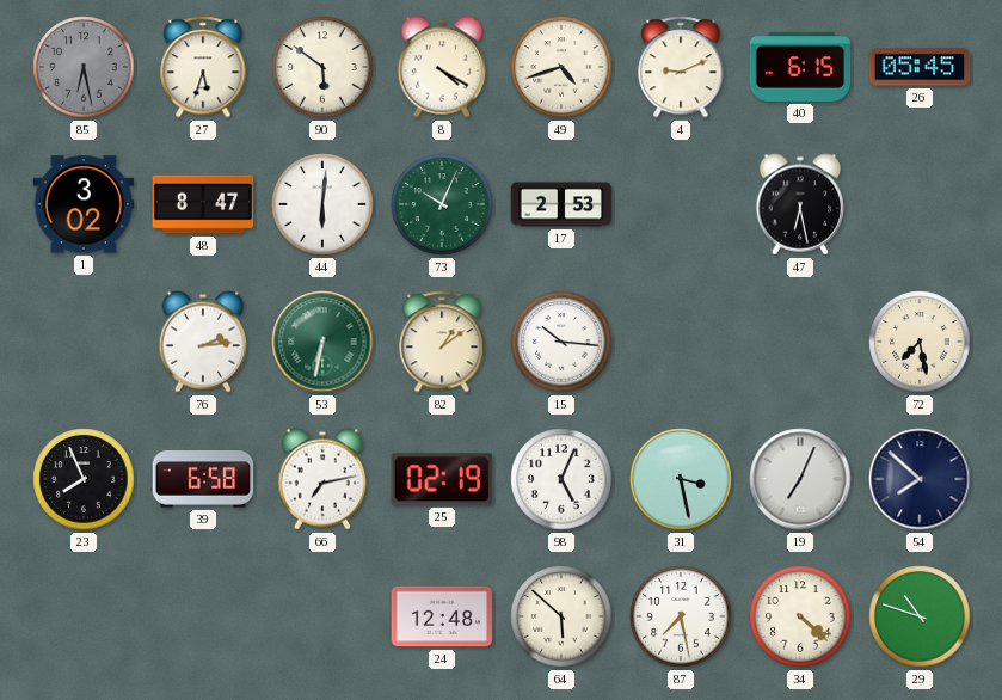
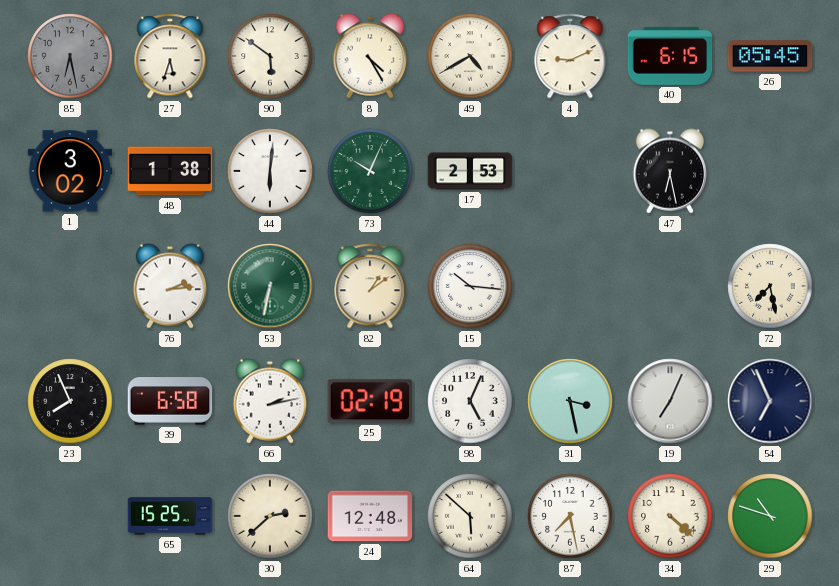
8: 4:20 -> 4:25
49: 4:42 -> 4:40
48: 8:47 -> 1:38
66: 7:13 -> 2:13
54: 7:52 -> 6:56
65: none -> 15:25
30: none -> 2:38
